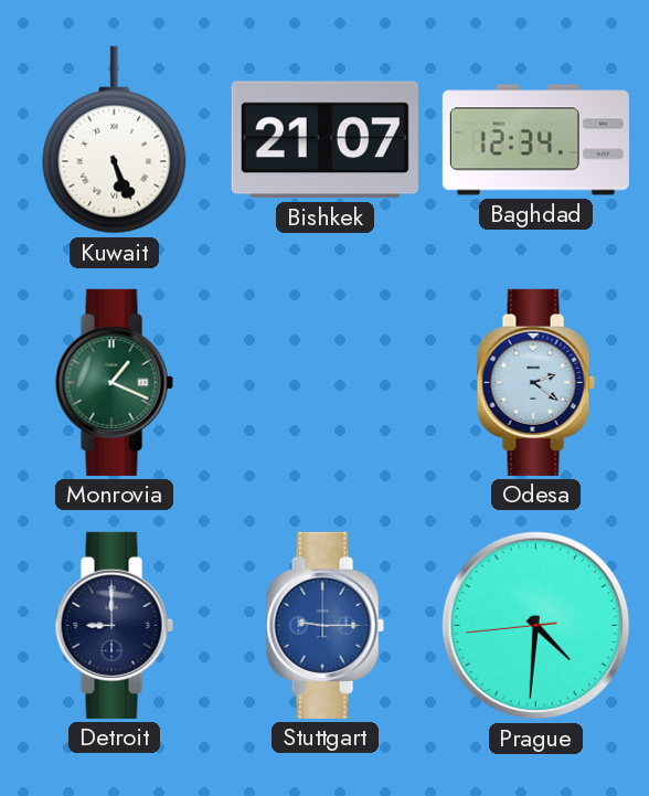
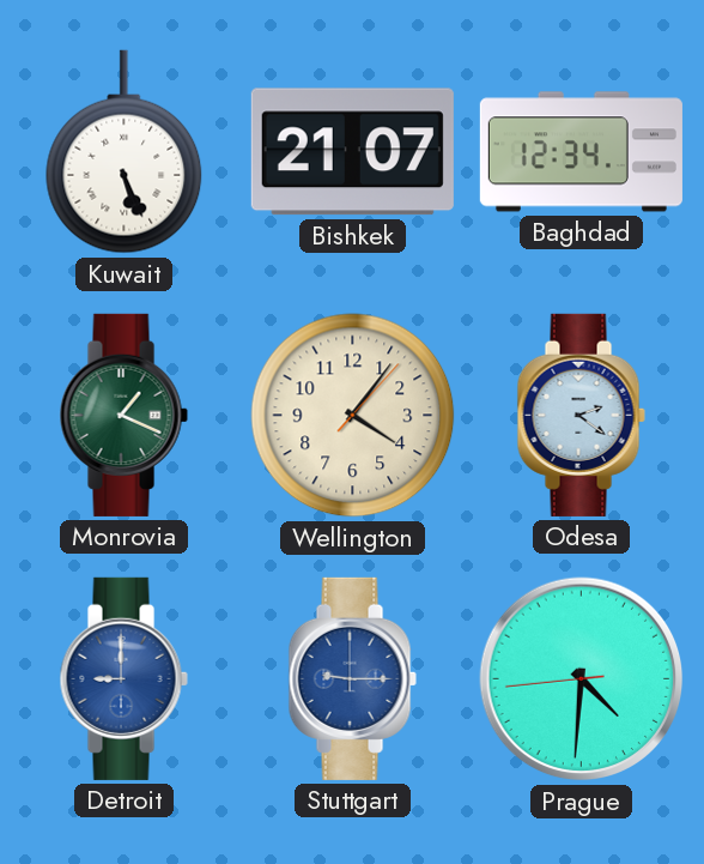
Wellington: none -> 4:06
Detroit dial: navy -> blue
